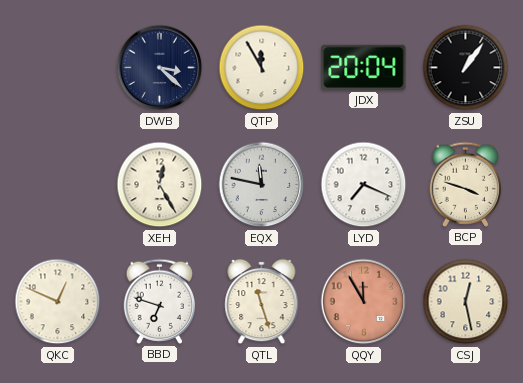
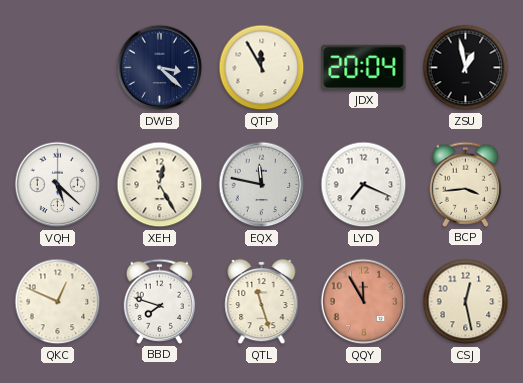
ZSU: 1:06 -> 12:58
VQH: none -> 5:22
BCP: 3:48 -> 3:44
BBD: 6:48 -> 7:48
